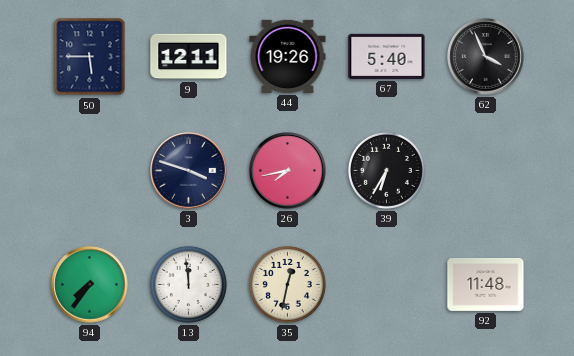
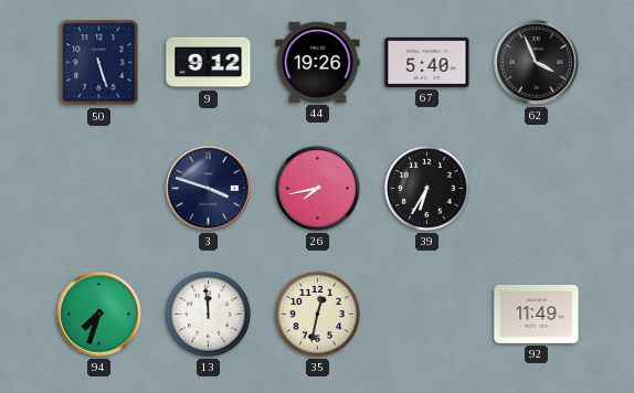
50: 5:45 -> 5:27
9: 12:11 -> 9:12
94: 7:36 -> 7:33
92: 11:48 -> 11:49
